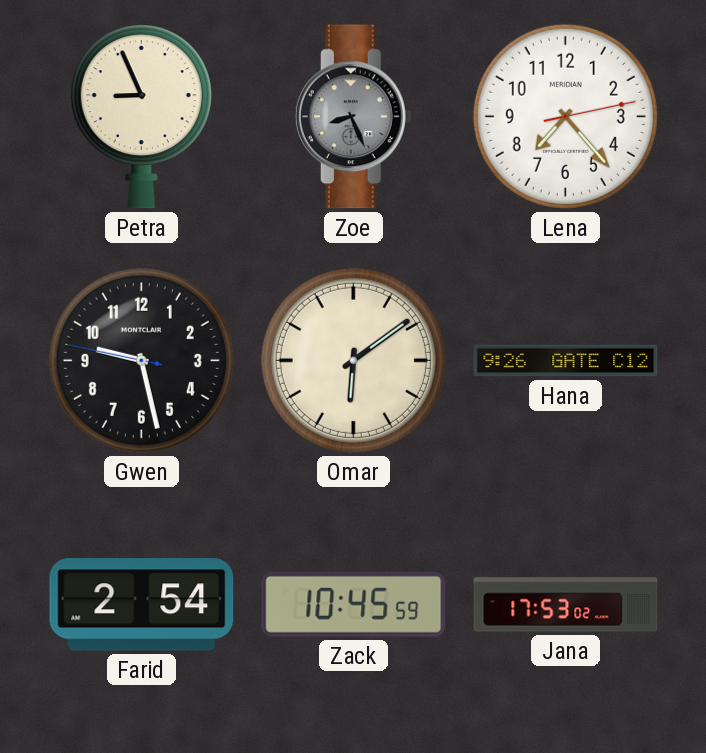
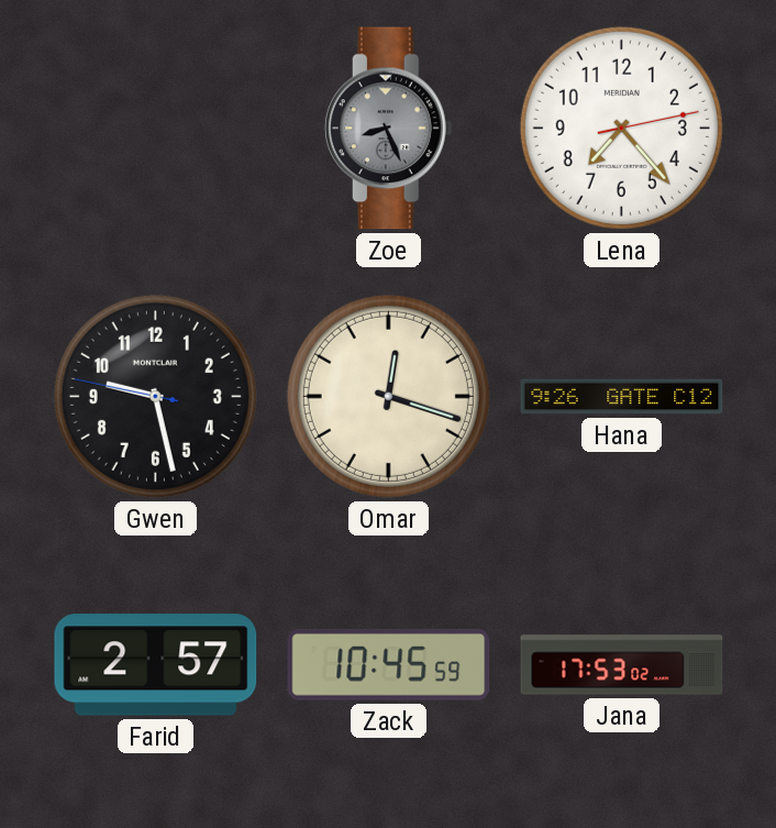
Petra: 8:56 -> none
Omar: 6:09 -> 12:18
Farid: 2:54 -> 2:57
